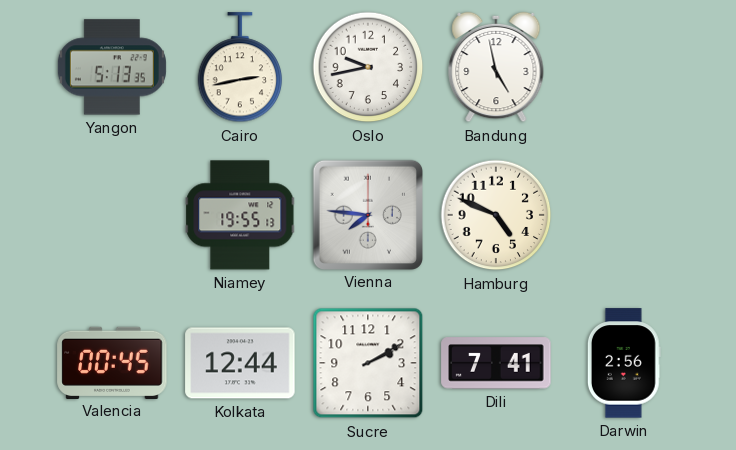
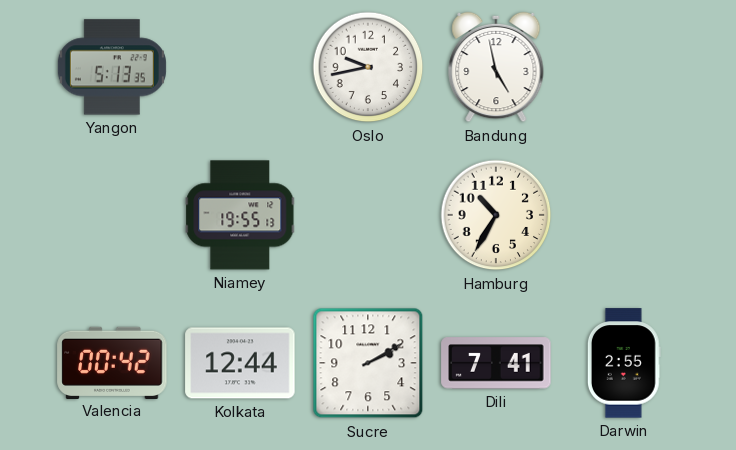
Cairo: 2:43 -> none
Vienna: 7:46 -> none
Hamburg: 4:49 -> 10:35
Valencia: 00:45 -> 00:42
Darwin: 2:56 -> 2:55
